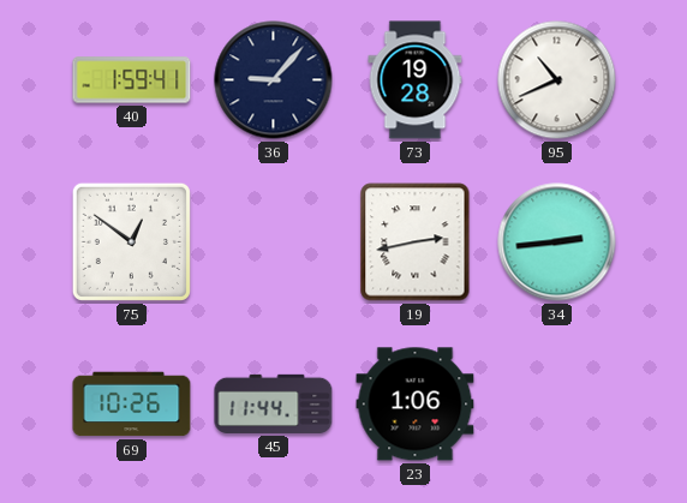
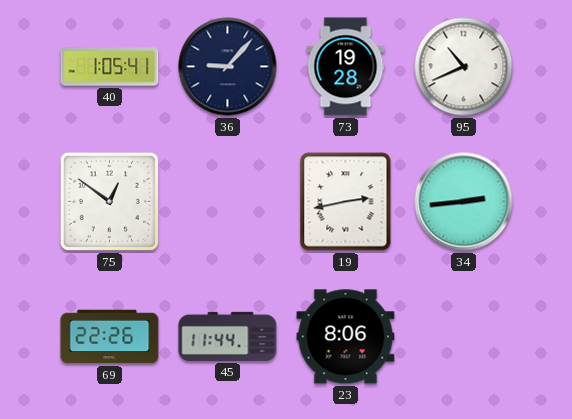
40: 1:59 -> 1:05
69: 10:26 -> 22:26
23: 1:06 -> 8:06
